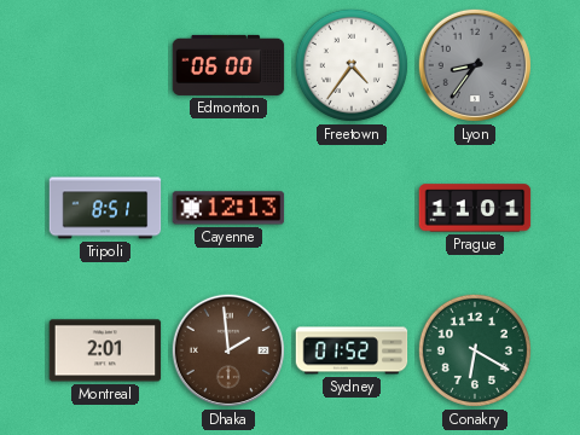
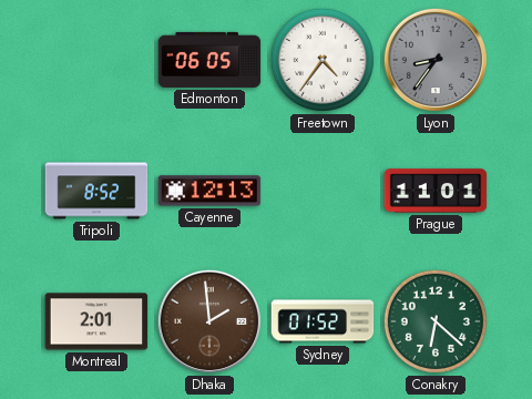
Edmonton: 06:00 -> 06:05
Tripoli: 8:51 -> 8:52
Conakry: 6:20 -> 6:22
